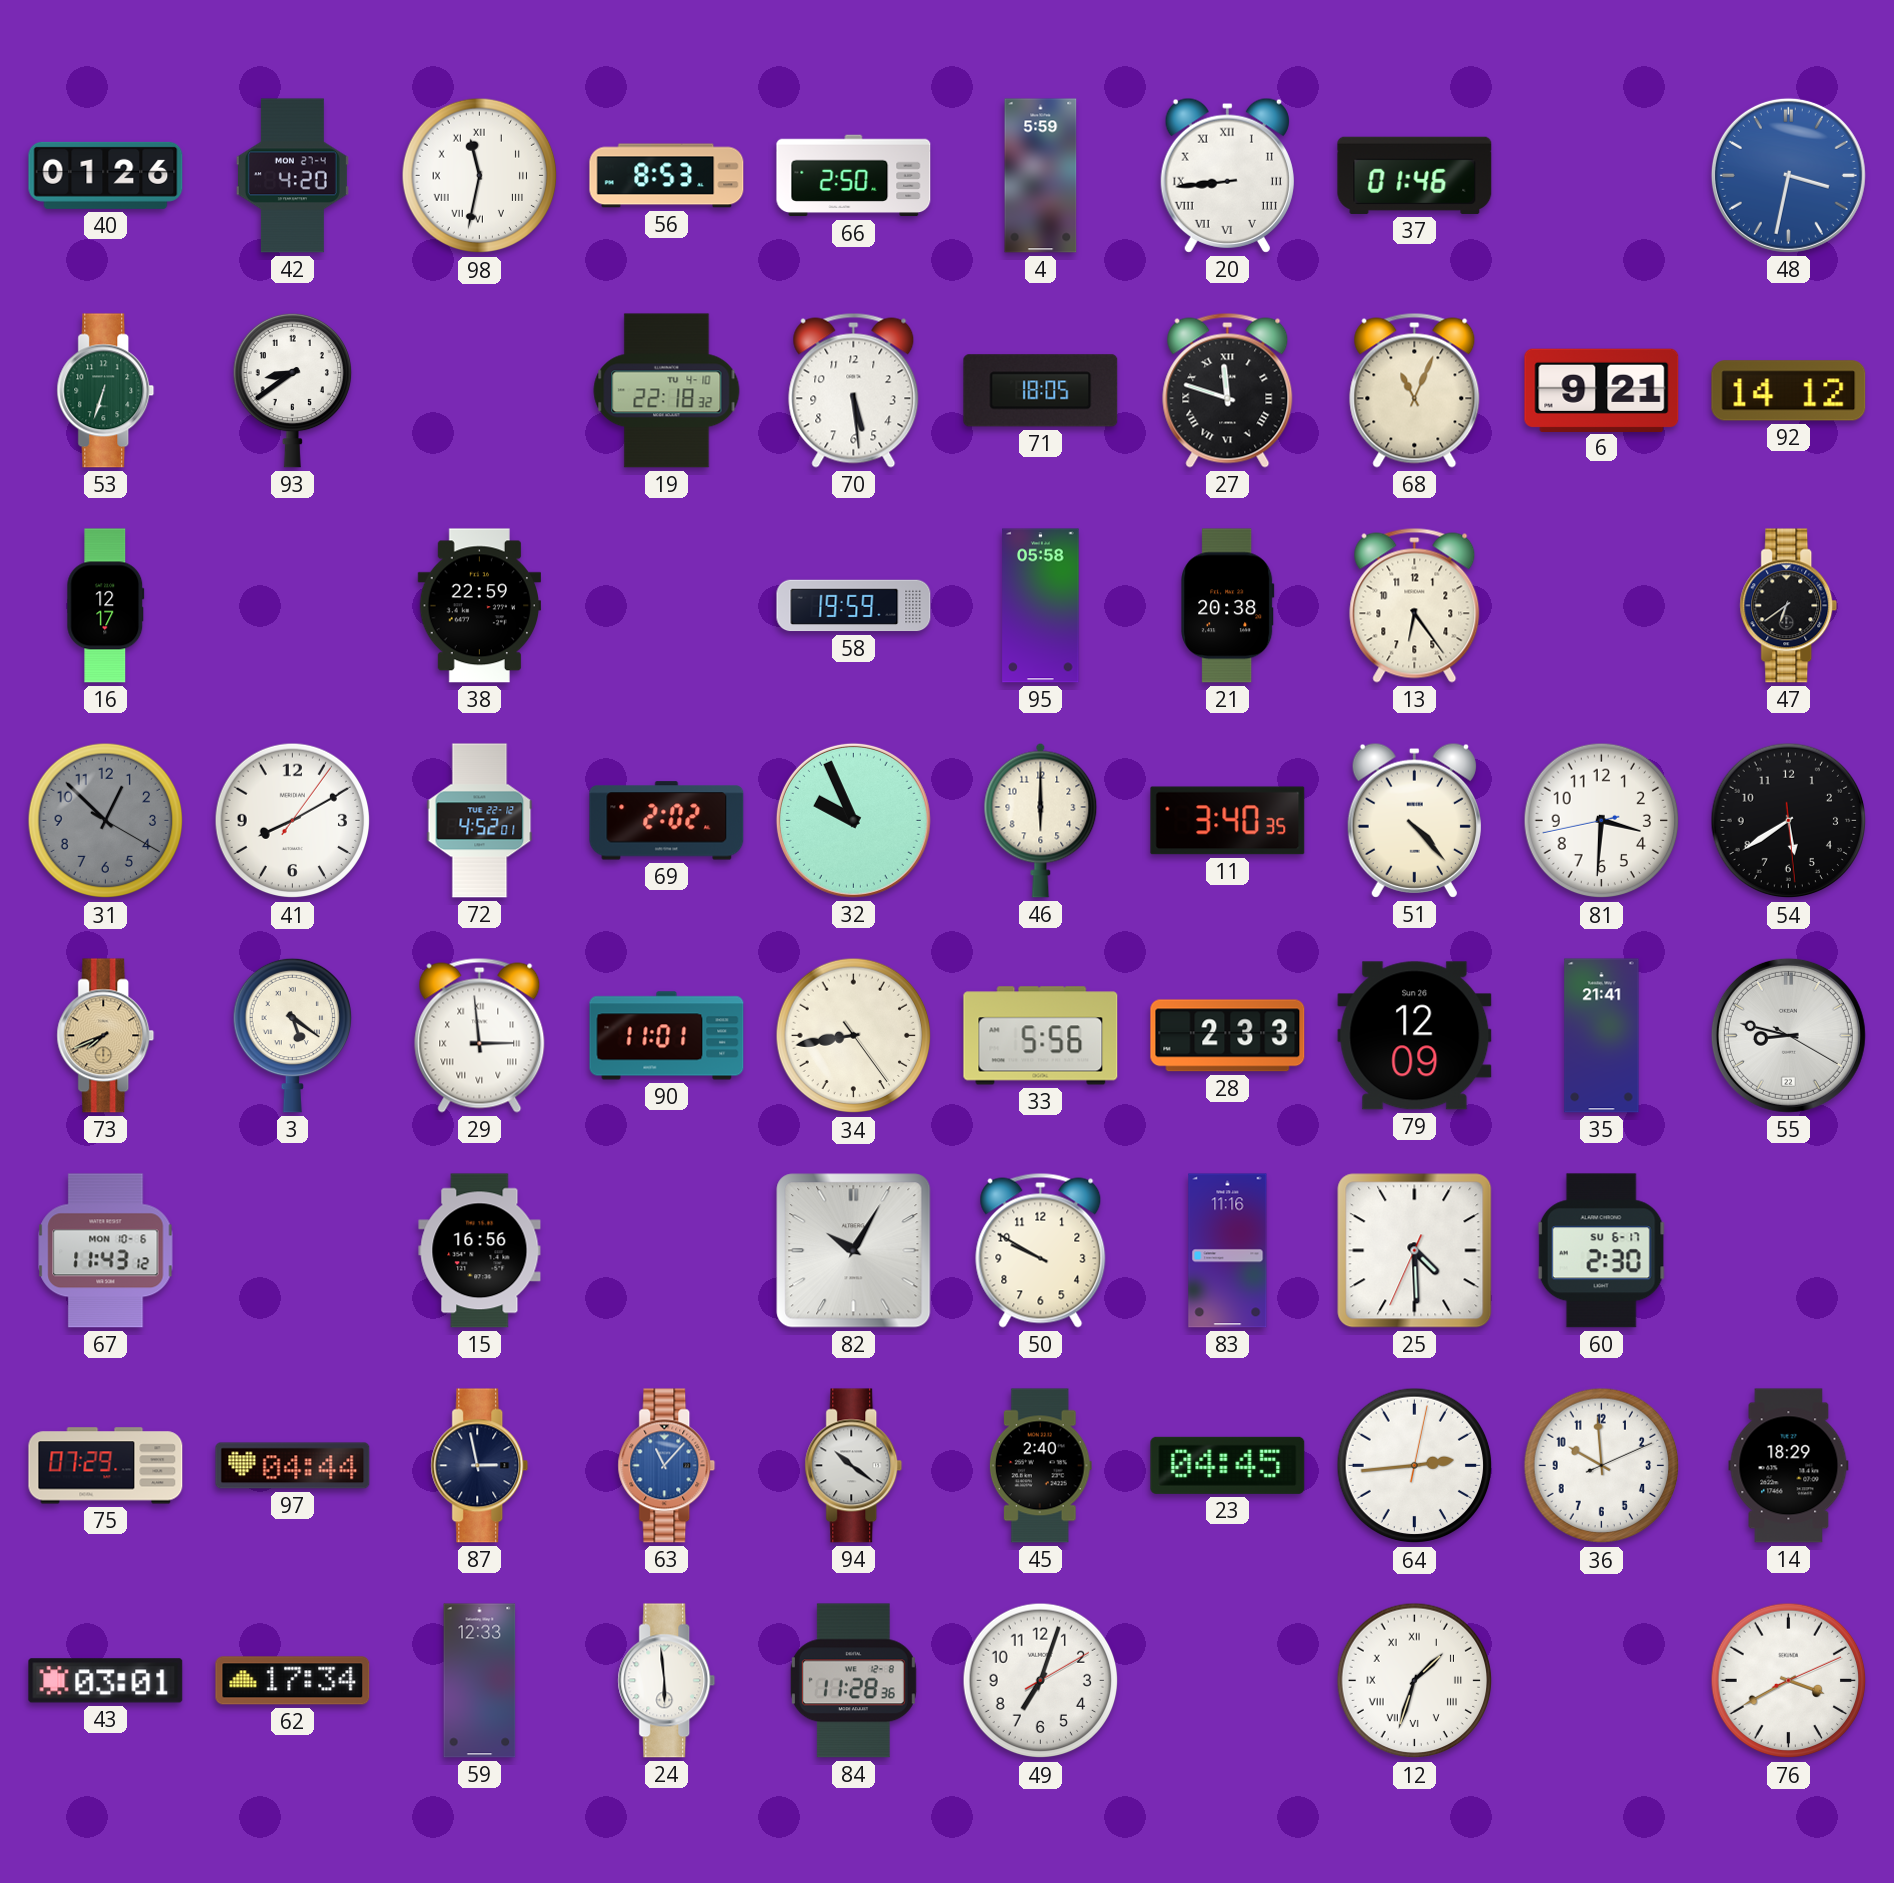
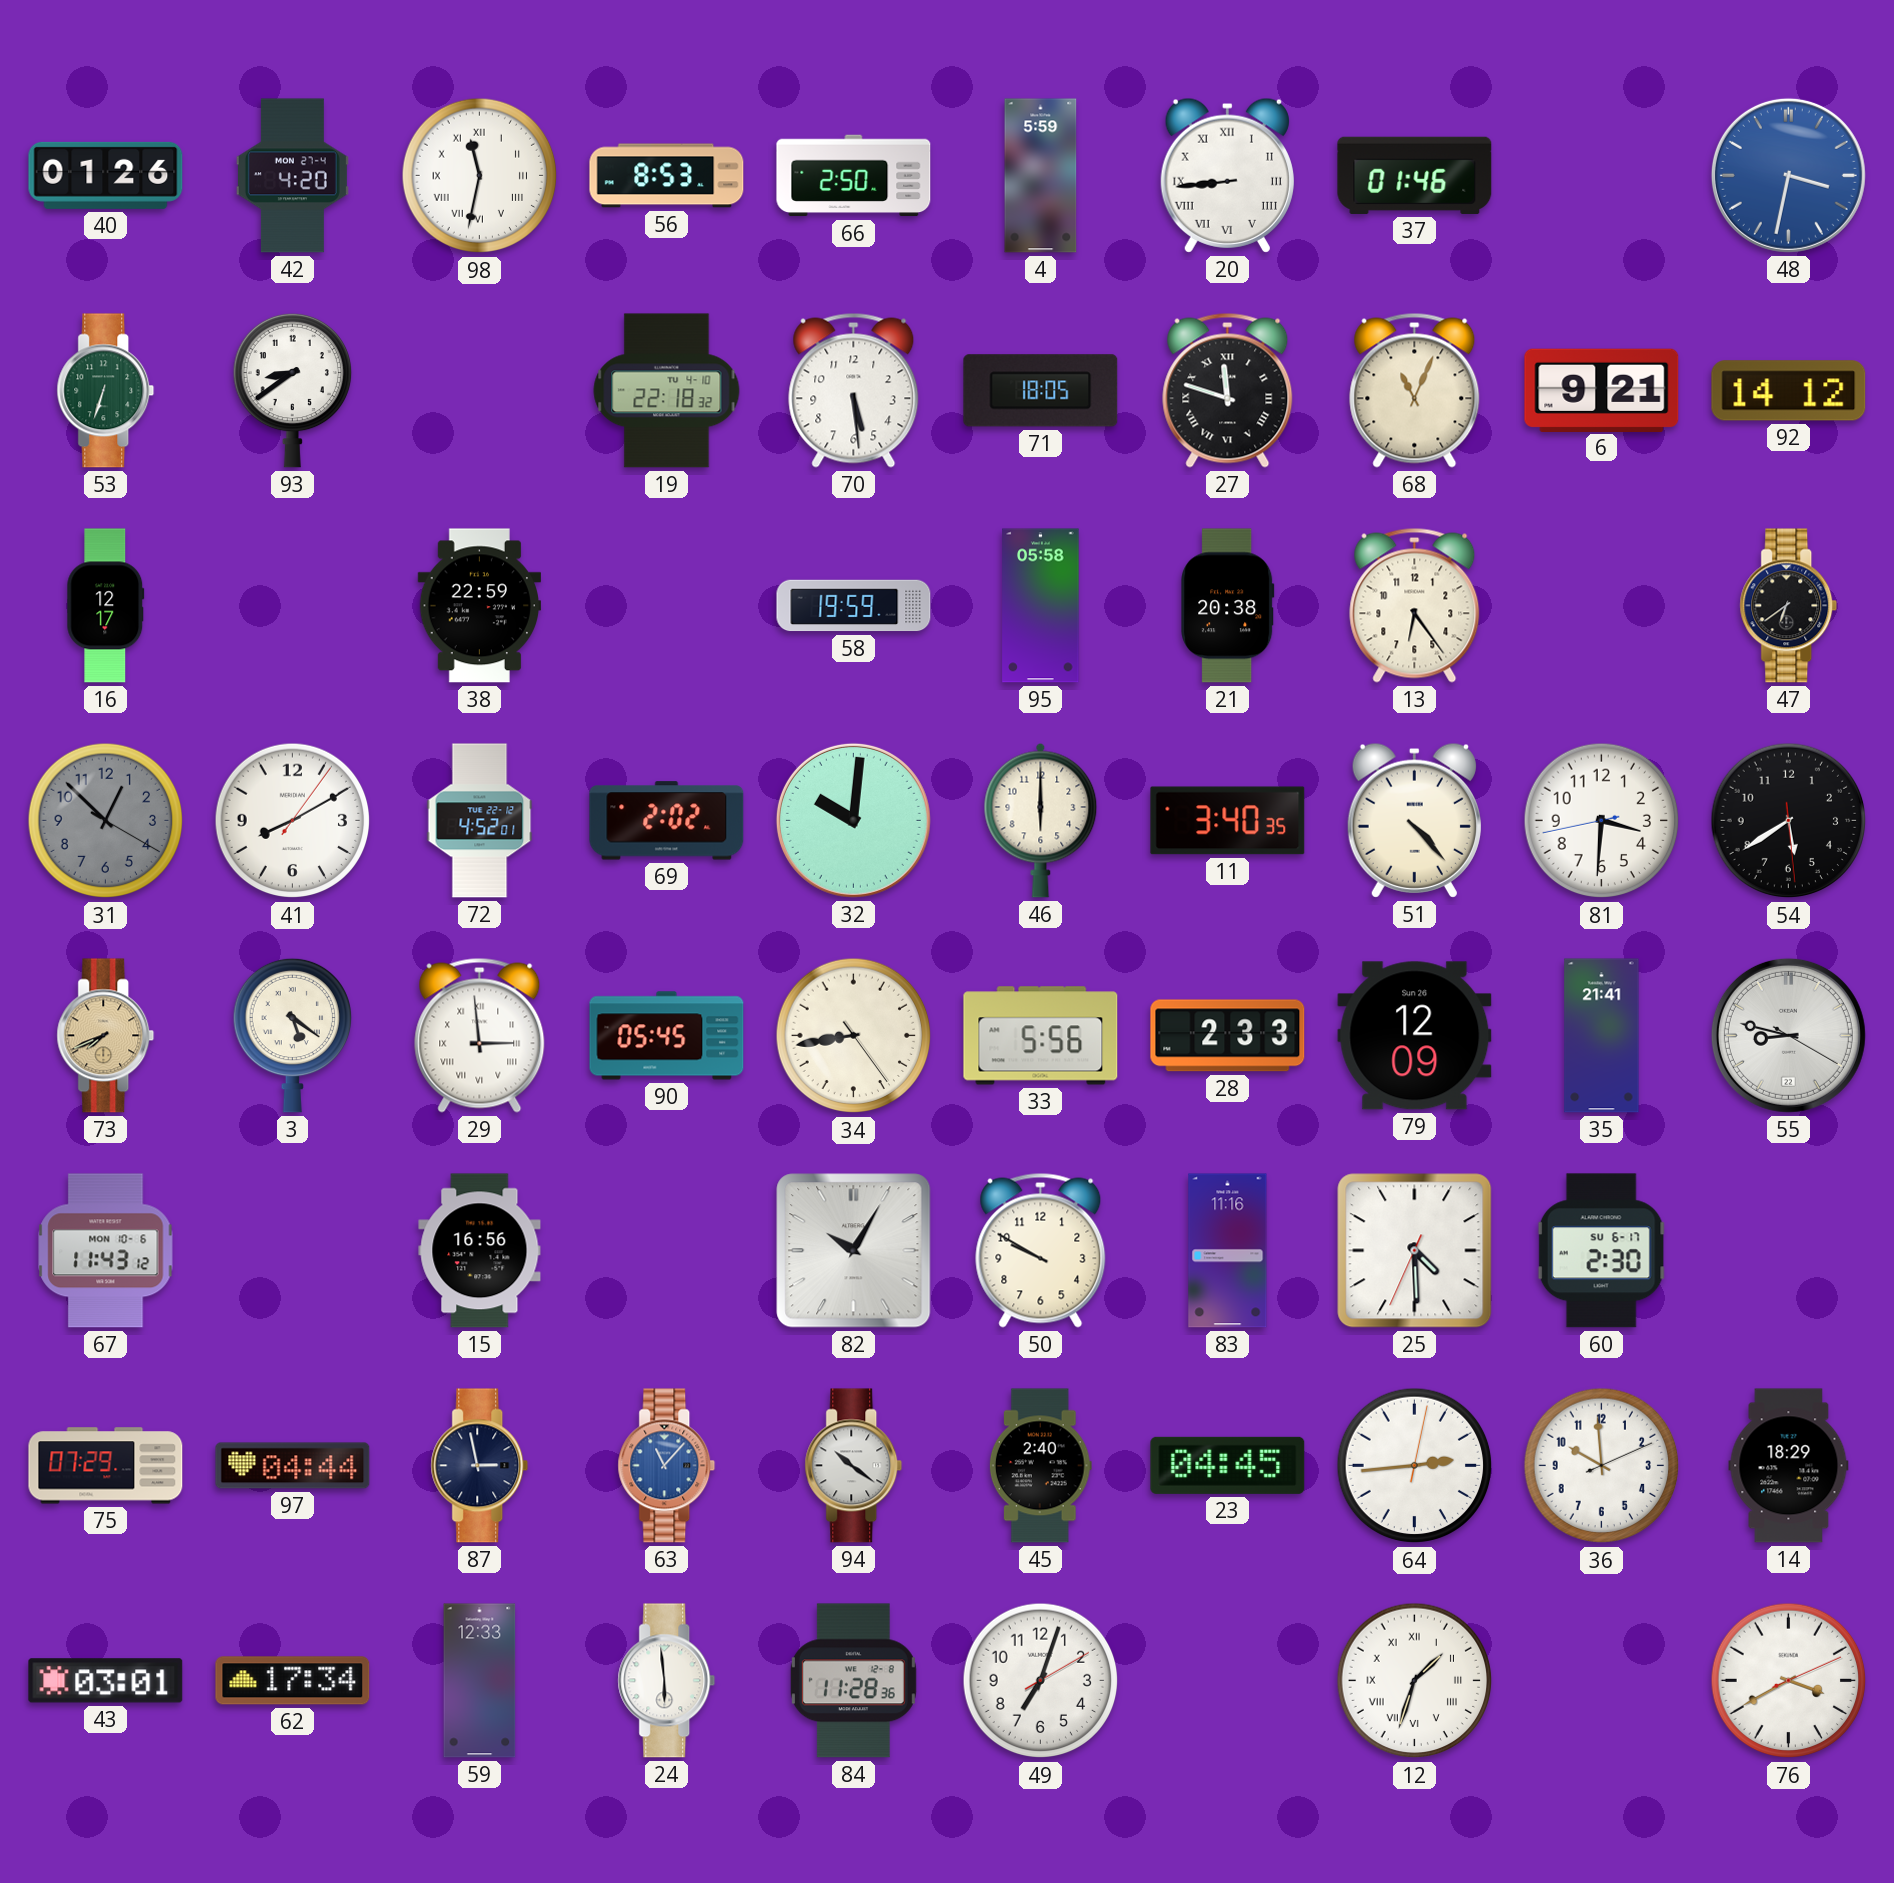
32: 9:56 -> 10:01
90: 11:01 -> 05:45
